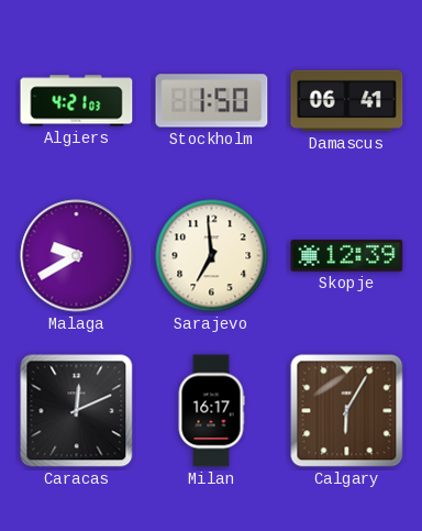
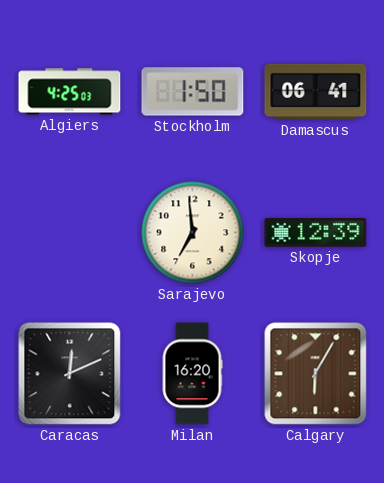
Algiers: 4:21 -> 4:25
Malaga: 9:40 -> none
Milan: 16:17 -> 16:20
